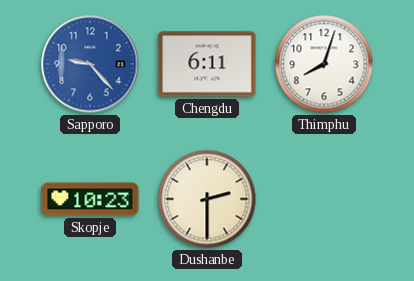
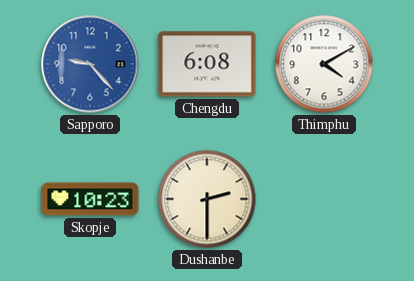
Chengdu: 6:11 -> 6:08
Thimphu: 8:03 -> 4:10
